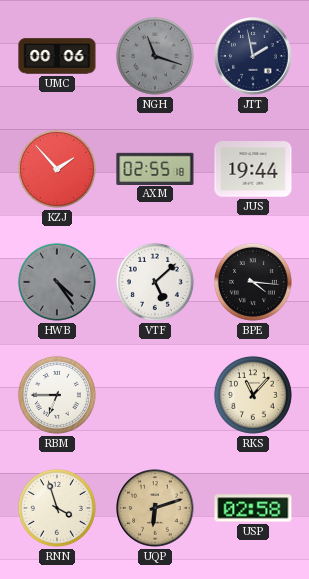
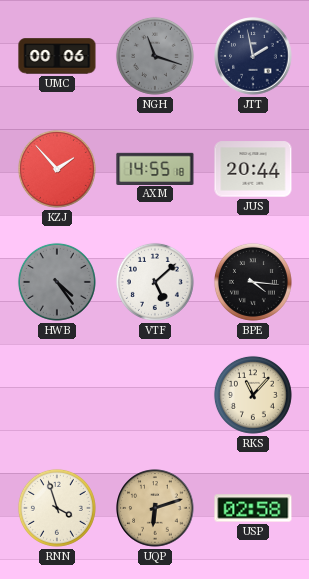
AXM: 02:55 -> 14:55
JUS: 19:44 -> 20:44
RBM: 6:45 -> none
